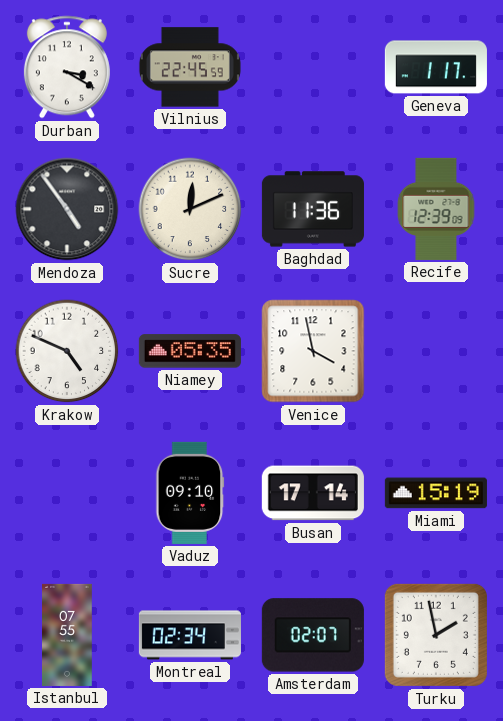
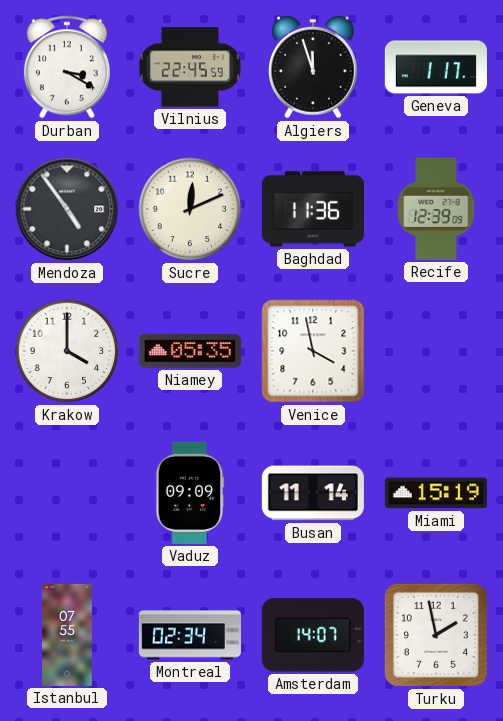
Algiers: none -> 11:57
Krakow: 4:49 -> 4:00
Vaduz: 09:10 -> 09:09
Busan: 17:14 -> 11:14
Amsterdam: 02:07 -> 14:07
